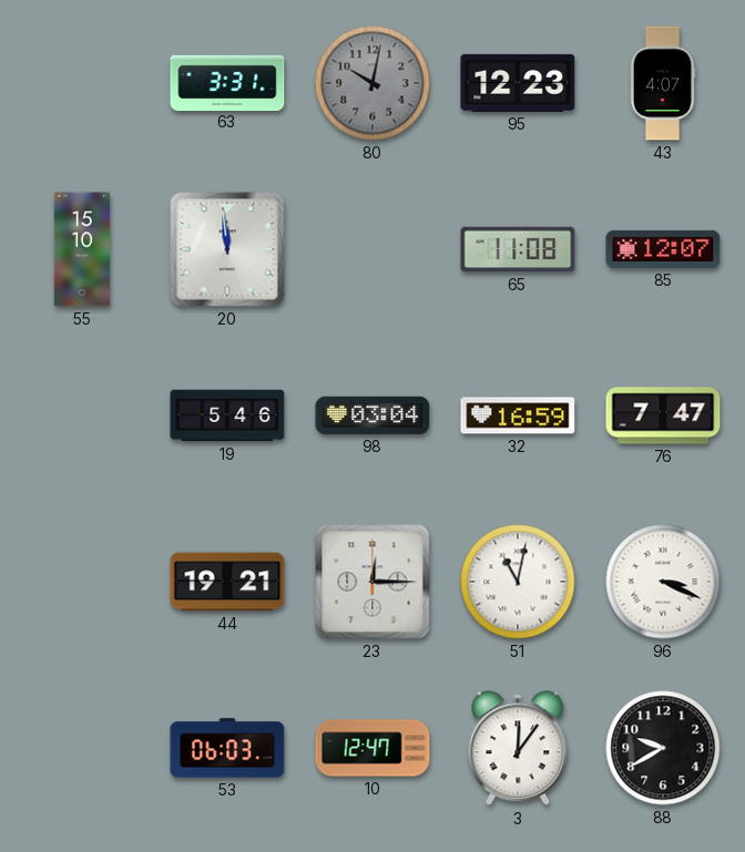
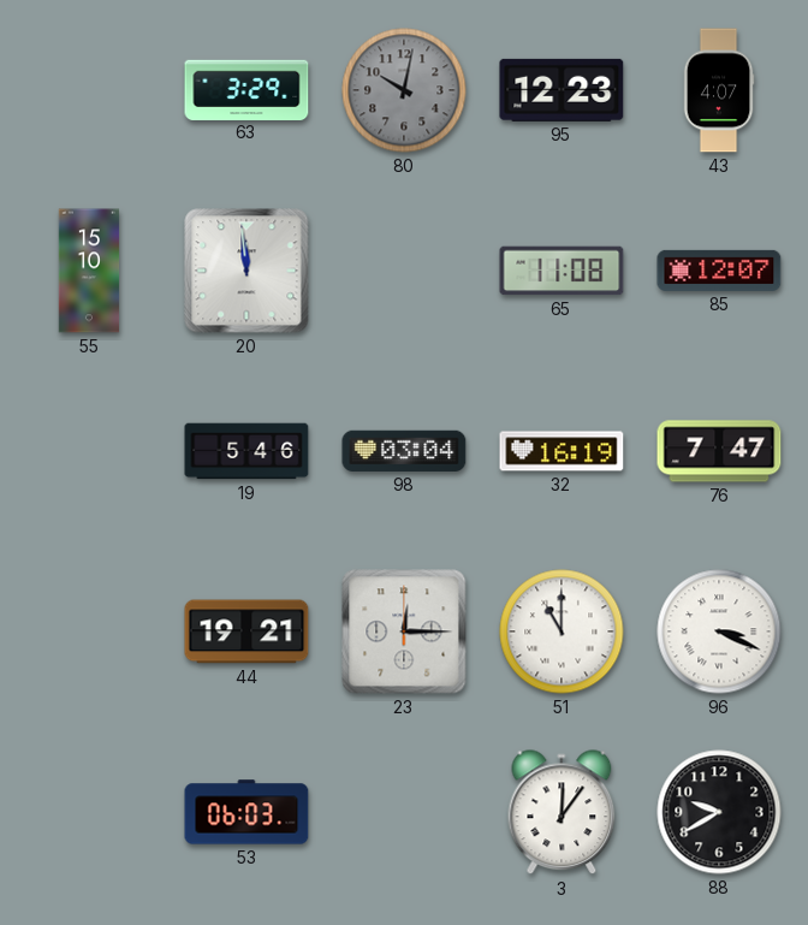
63: 3:31 -> 3:29
32: 16:59 -> 16:19
51: 11:02 -> 11:00
10: 12:47 -> none
